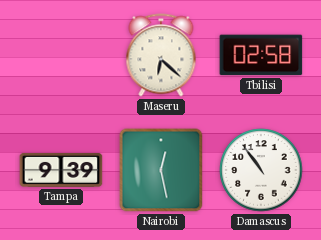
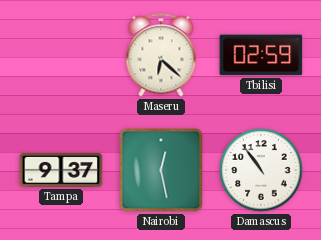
Tbilisi: 02:58 -> 02:59
Tampa: 9:39 -> 9:37
